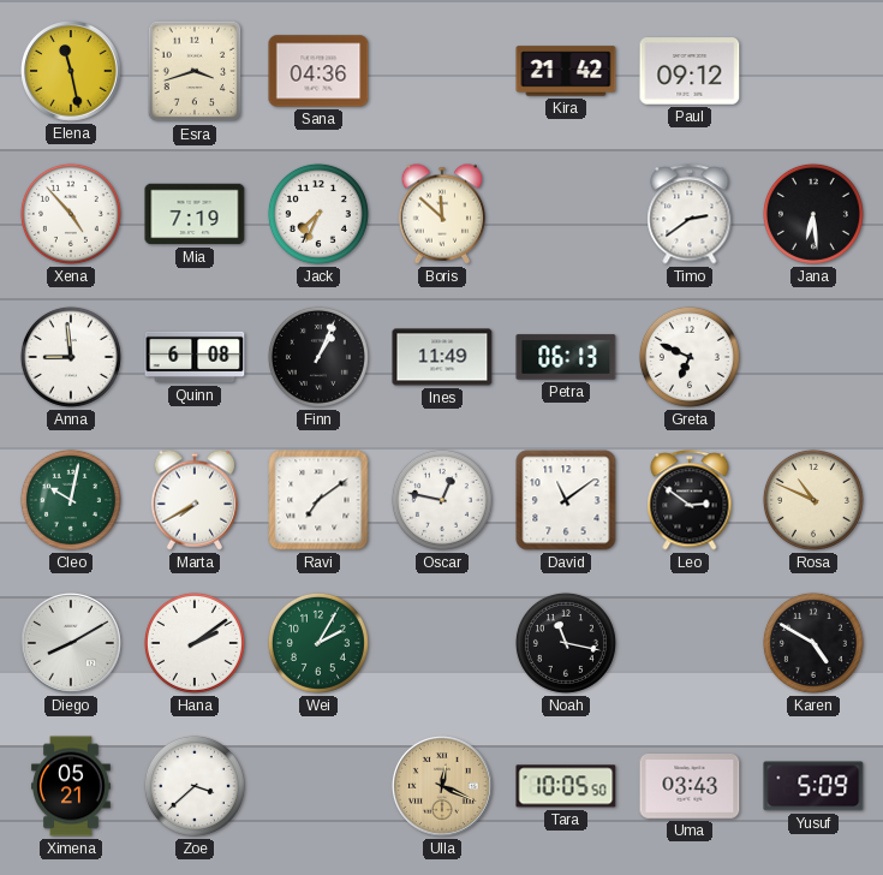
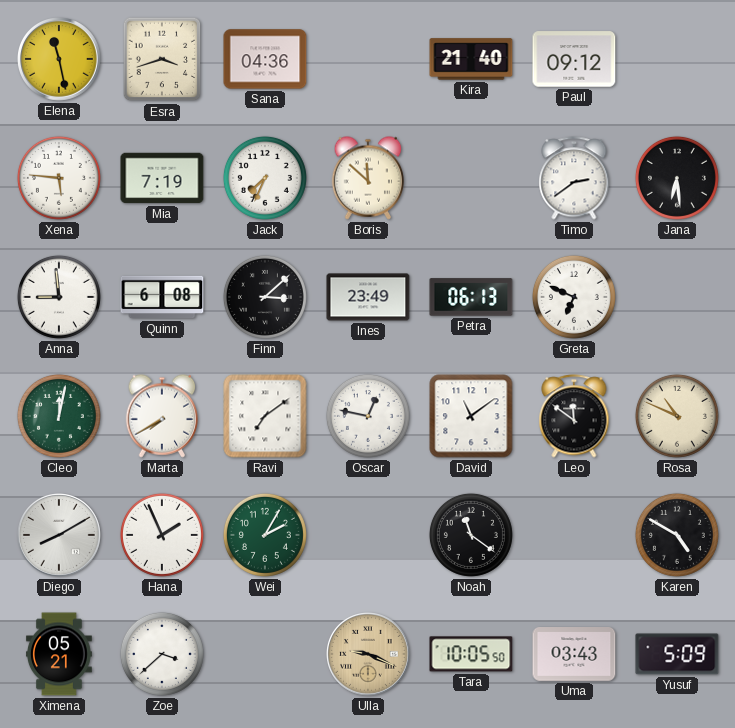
Kira: 21:42 -> 21:40
Xena: 4:53 -> 5:46
Finn: 1:04 -> 3:08
Ines: 11:49 -> 23:49
Cleo: 10:02 -> 12:02
Leo: 2:51 -> 11:51
Hana: 2:09 -> 1:56
Noah: 11:17 -> 11:21
Ulla: 12:19 -> 9:19
